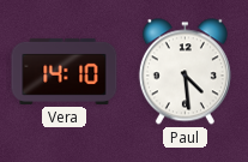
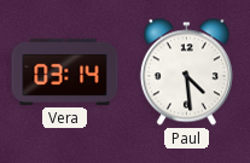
Vera: 14:10 -> 03:14
